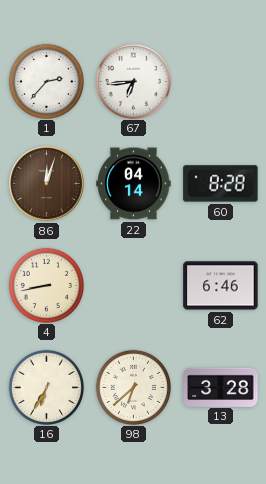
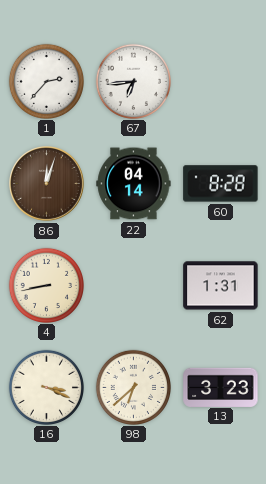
62: 6:46 -> 1:31
16: 6:35 -> 3:19
13: 3:28 -> 3:23
